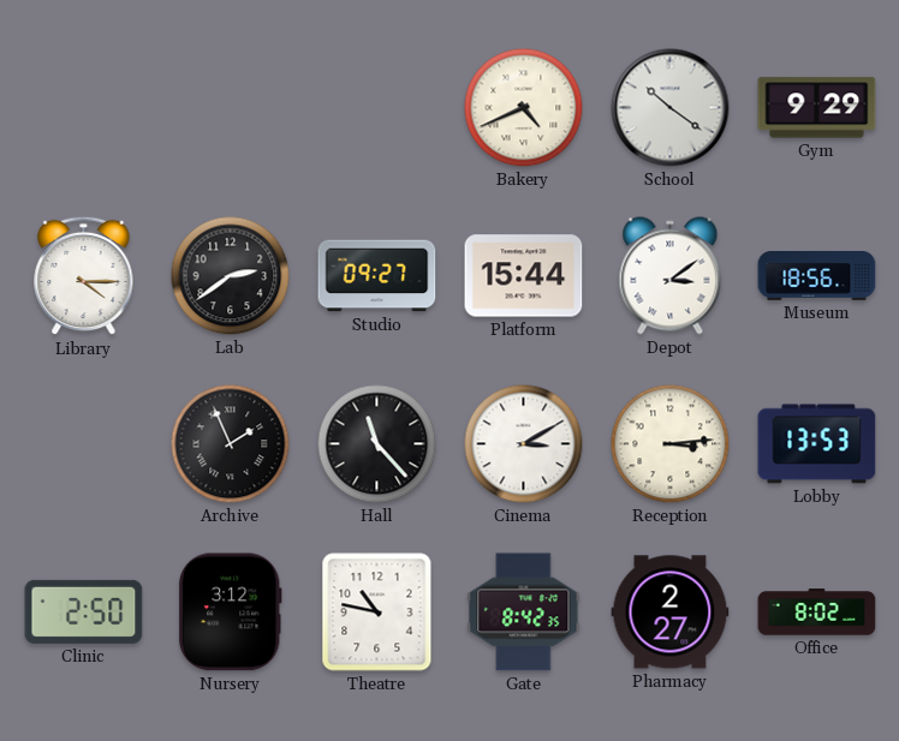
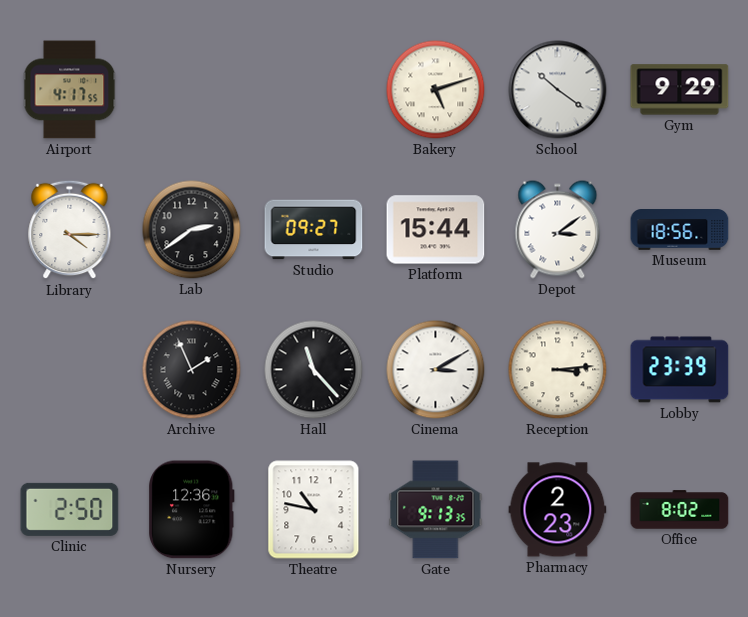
Airport: none -> 4:17
Bakery: 4:41 -> 5:12
Lobby: 13:53 -> 23:39
Nursery: 3:12 -> 12:36
Gate: 8:42 -> 9:13
Pharmacy: 2:27 -> 2:23
